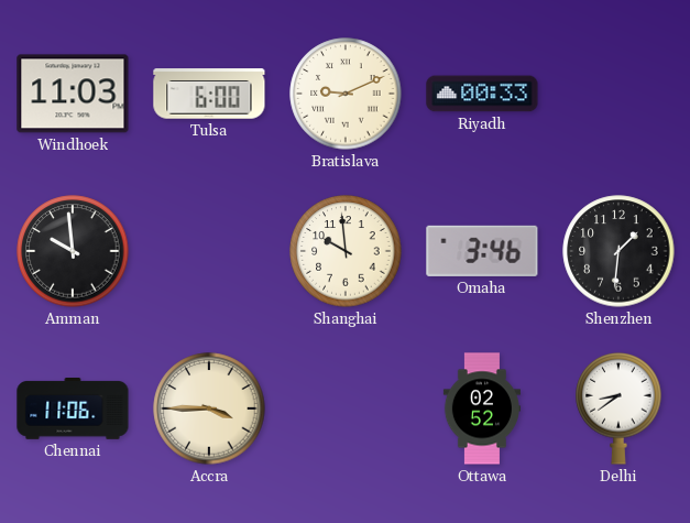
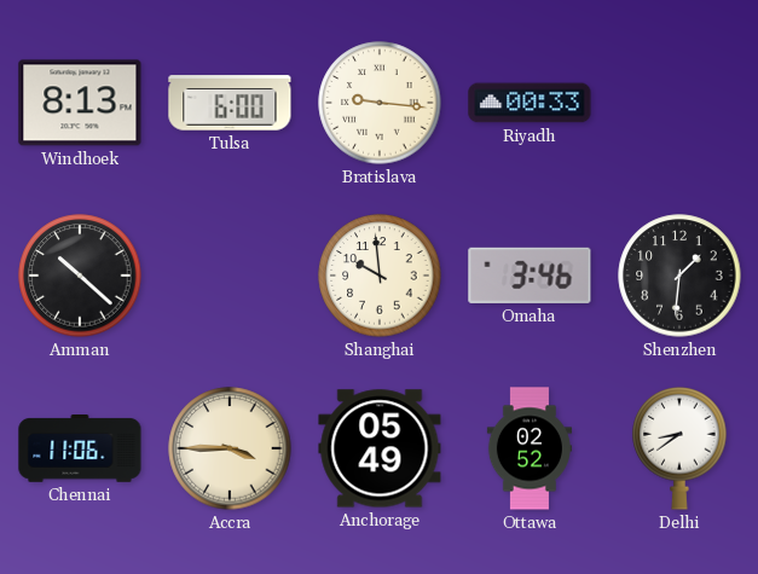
Windhoek: 11:03 -> 8:13
Bratislava: 9:11 -> 9:16
Amman: 9:59 -> 10:22
Anchorage: none -> 05:49
